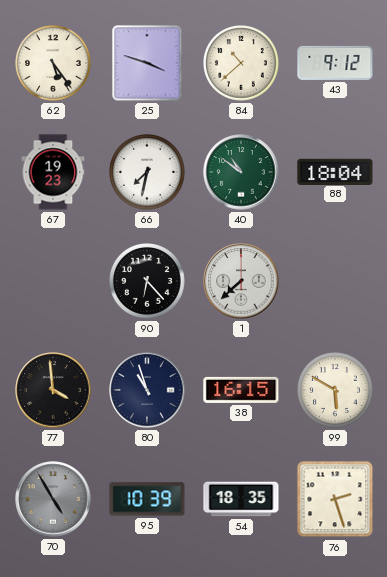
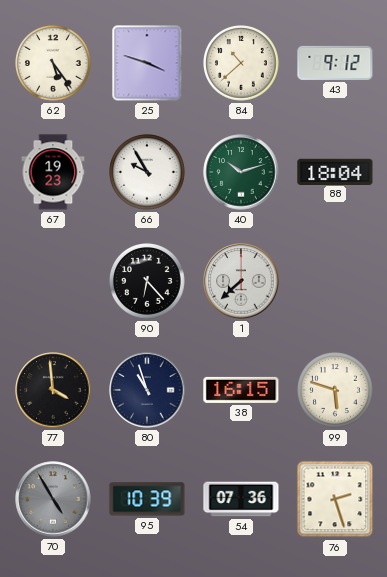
66: 7:32 -> 9:55
40: 10:51 -> 10:12
99: 5:50 -> 5:48
54: 18:35 -> 07:36
